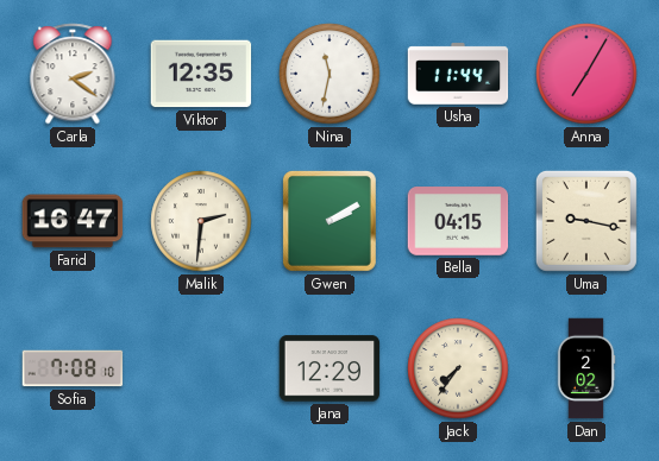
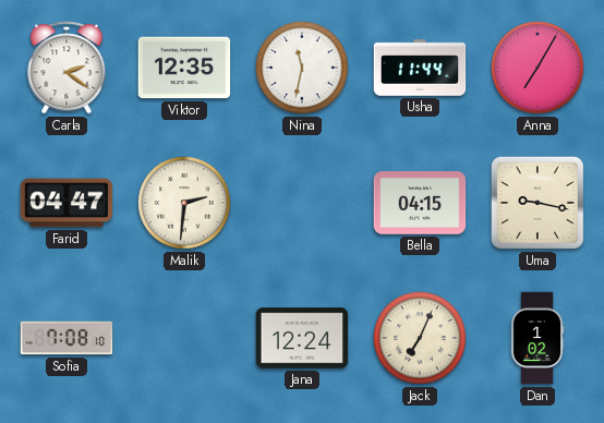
Farid: 16:47 -> 04:47
Gwen: 2:10 -> none
Jana: 12:29 -> 12:24
Jack: 7:36 -> 7:04
Dan: 2:02 -> 1:02
